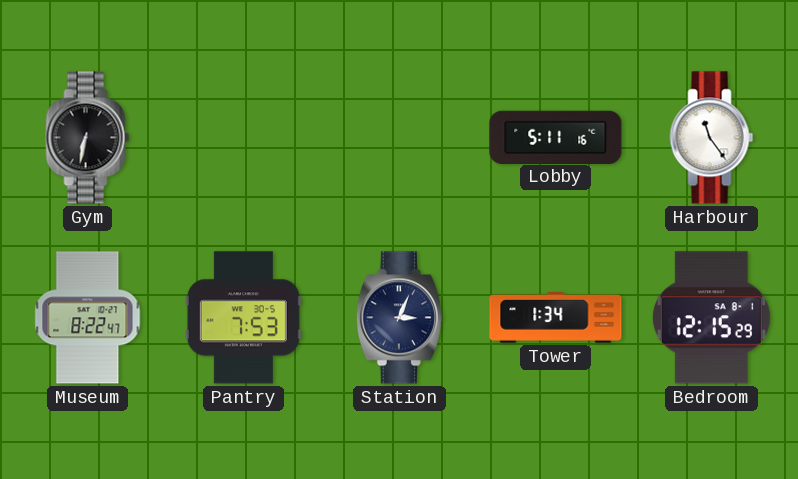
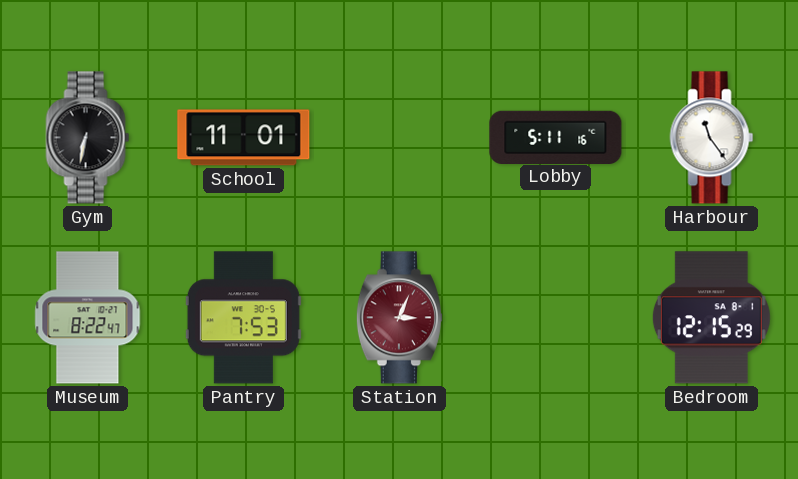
School: none -> 11:01
Station dial: navy -> burgundy
Tower: 1:34 -> none
